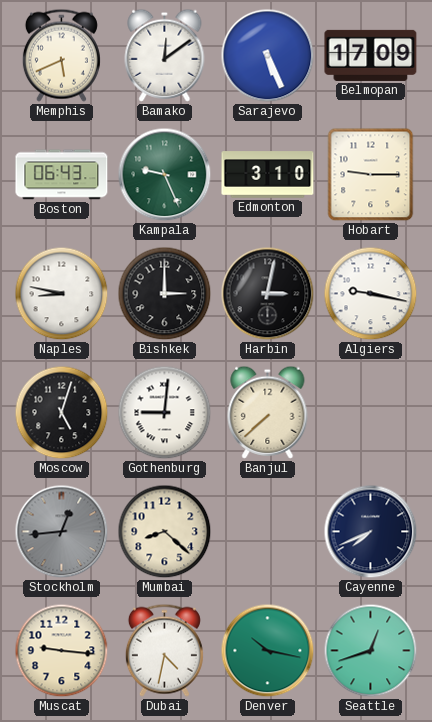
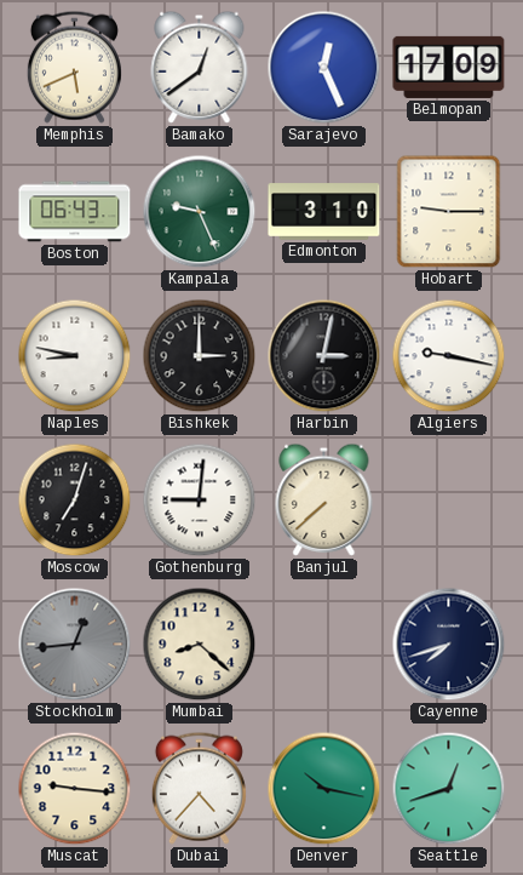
Bamako: 12:09 -> 12:39
Sarajevo: 5:26 -> 12:26
Moscow: 5:03 -> 7:03
Cayenne: 7:41 -> 7:42
Dubai: 4:32 -> 4:37
